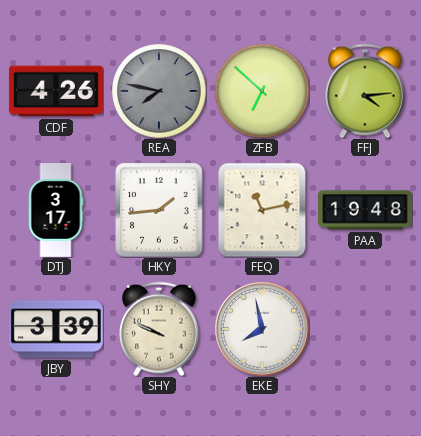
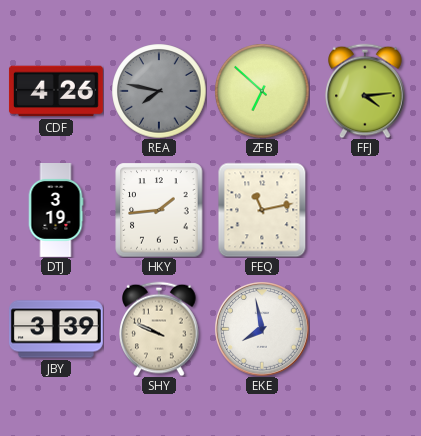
DTJ: 3:17 -> 3:19
PAA: 19:48 -> none
